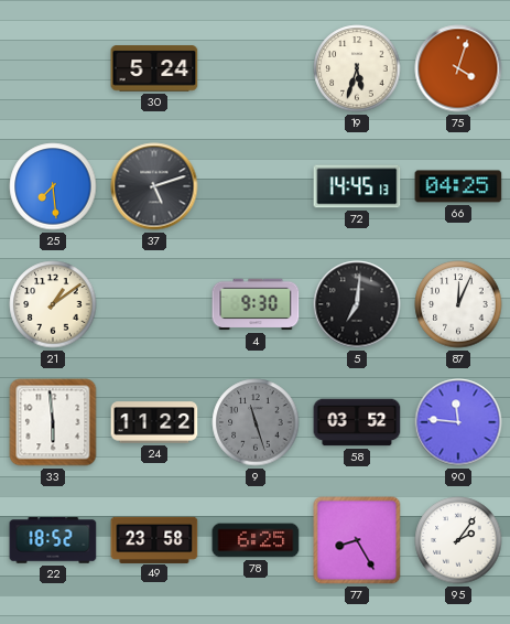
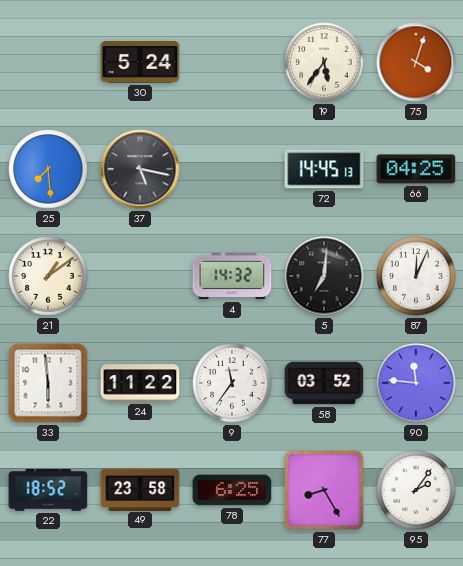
19: 5:33 -> 5:36
37: 5:12 -> 5:17
4: 9:30 -> 14:32
9: 11:27 -> 11:36
9 dial: grey -> white
